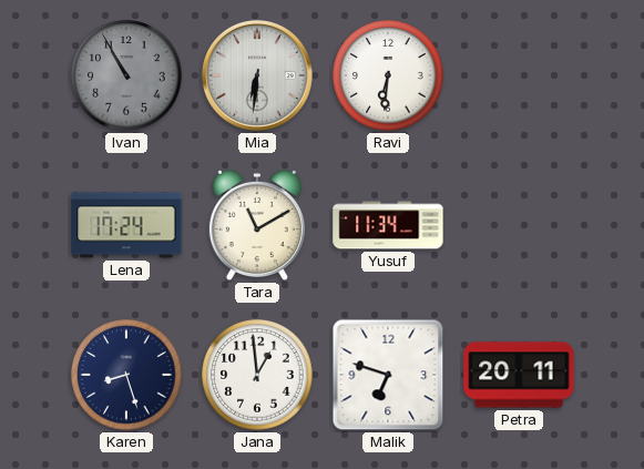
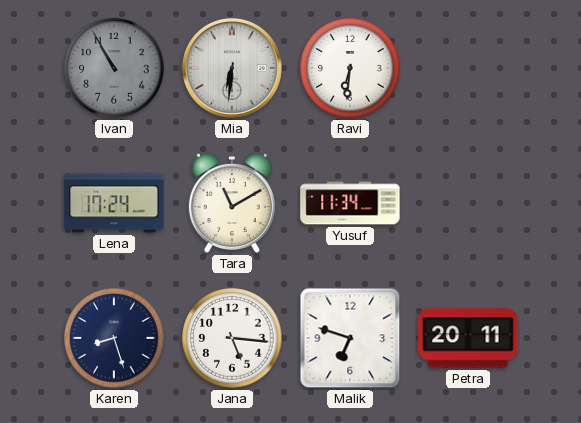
Jana: 12:59 -> 5:16
